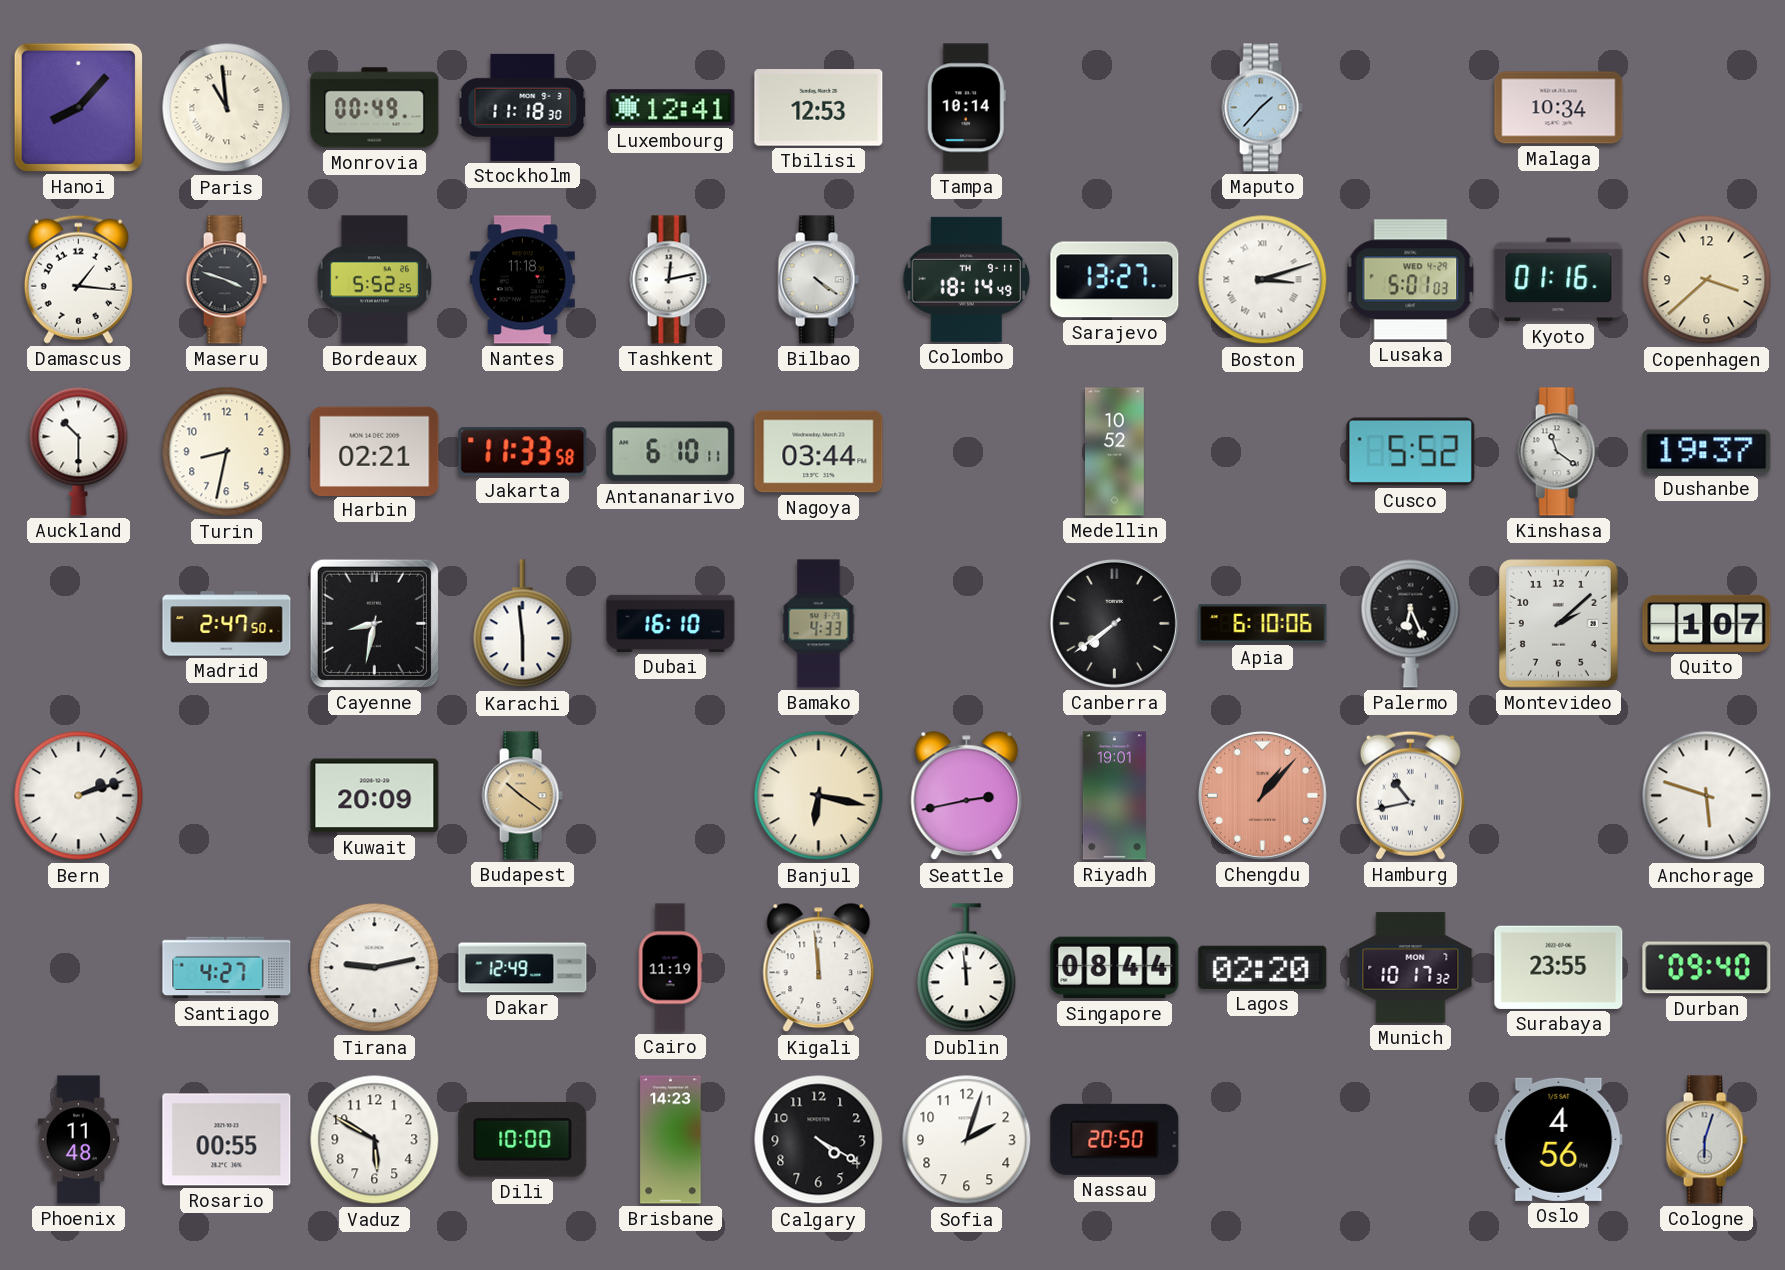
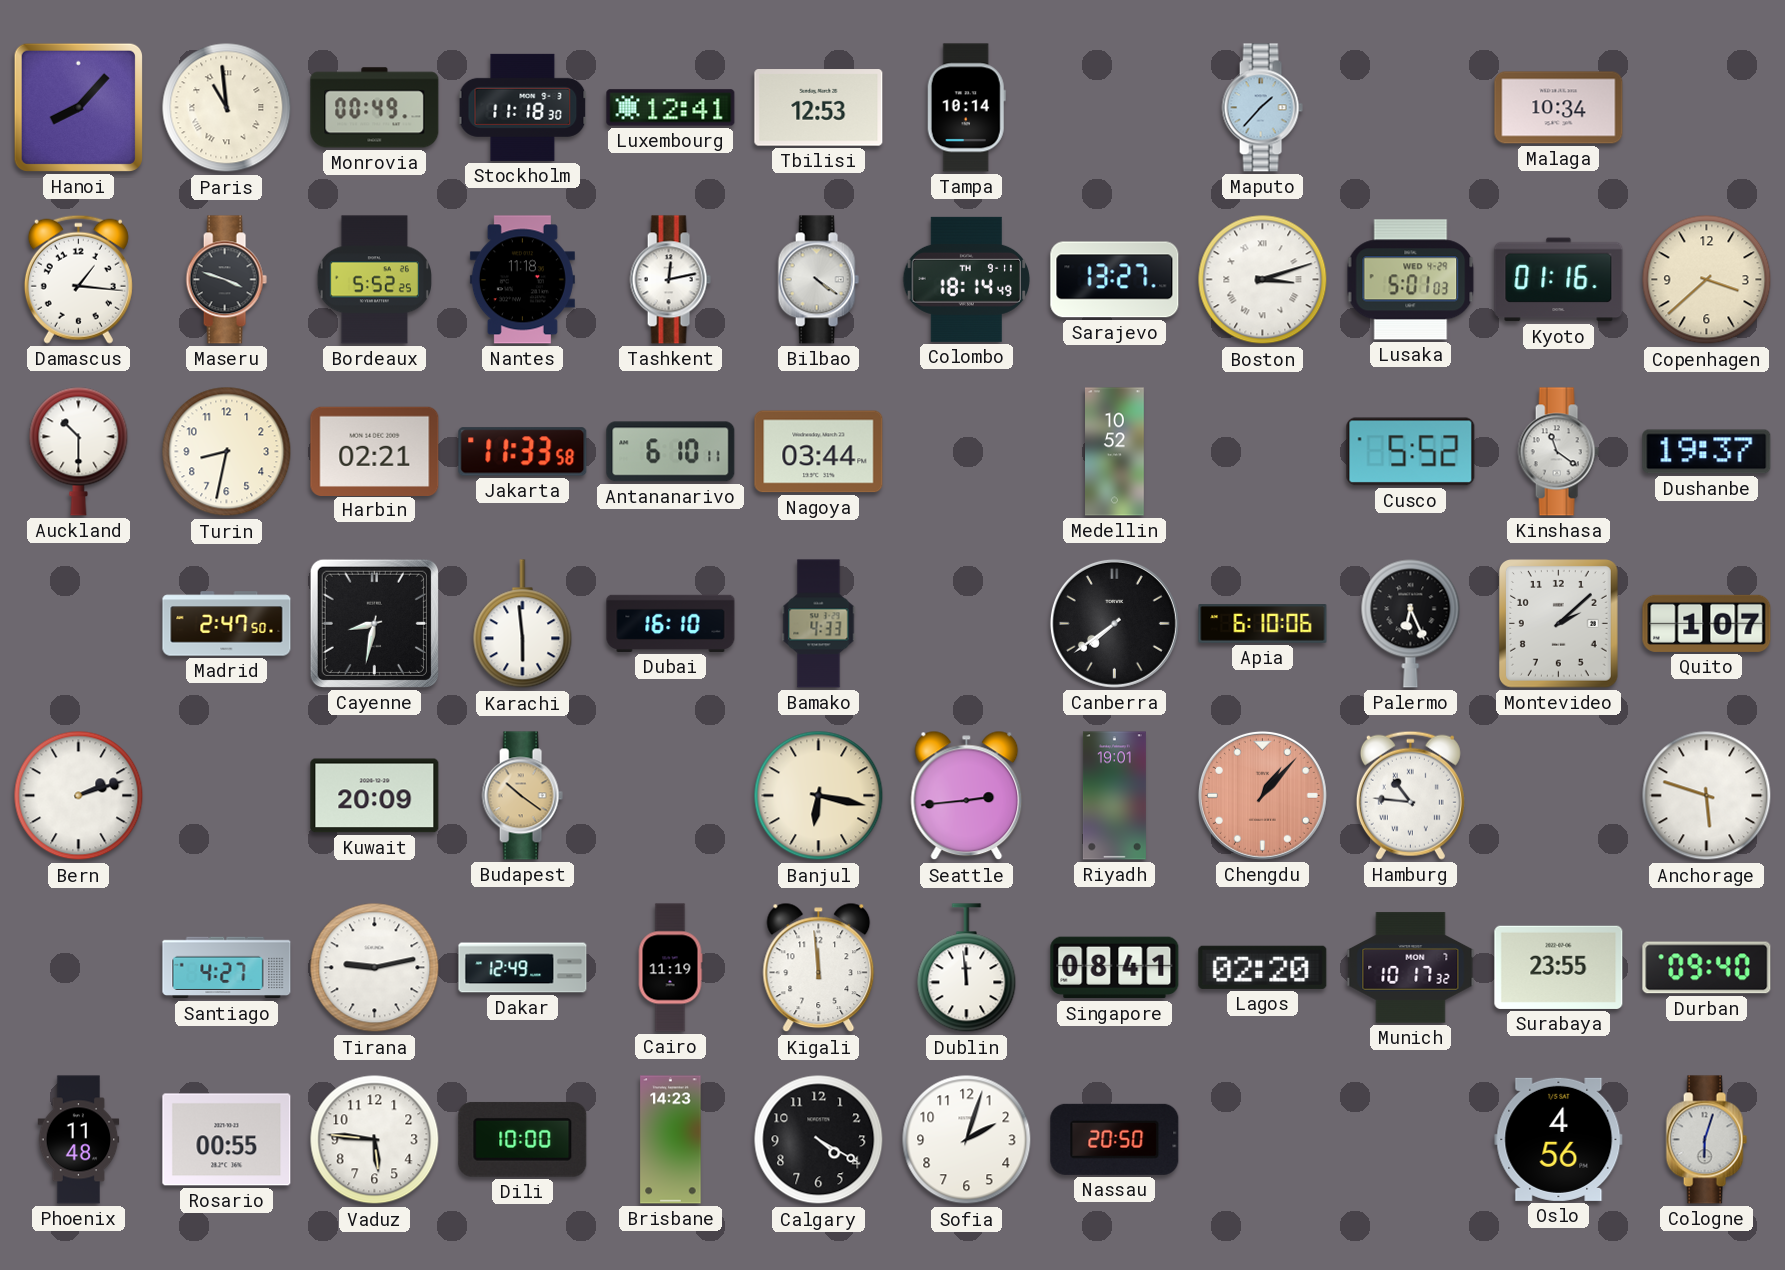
Seattle: 2:43 -> 2:44
Hamburg: 10:43 -> 10:46
Singapore: 08:44 -> 08:41
Vaduz: 5:50 -> 5:46
